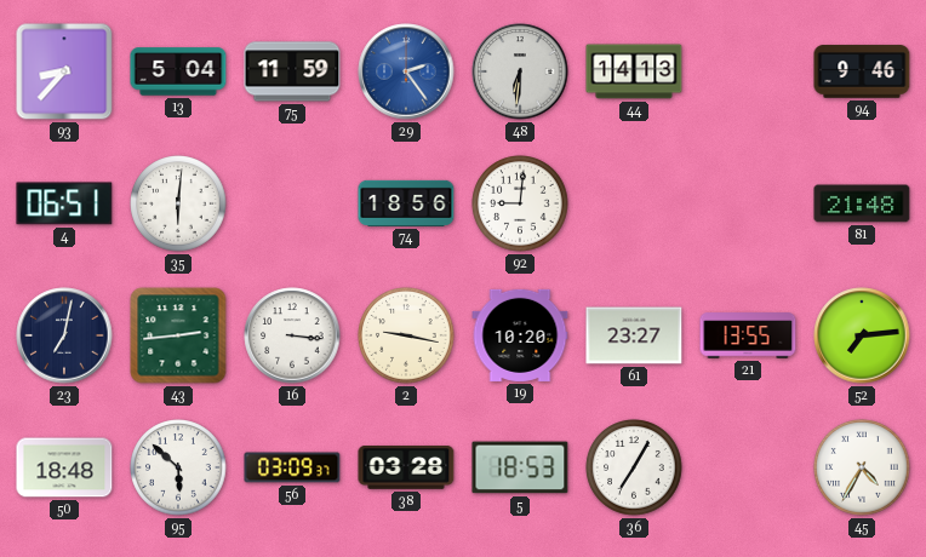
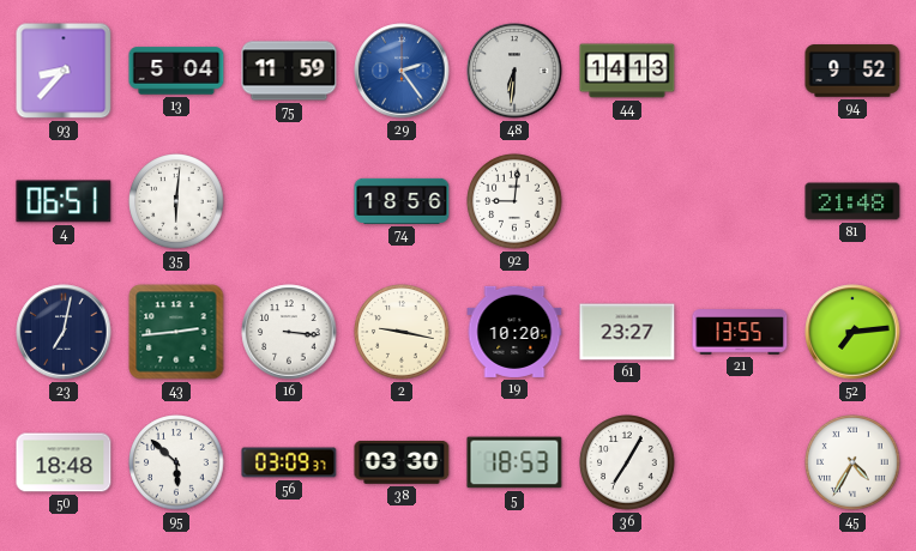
94: 9:46 -> 9:52
38: 03:28 -> 03:30
